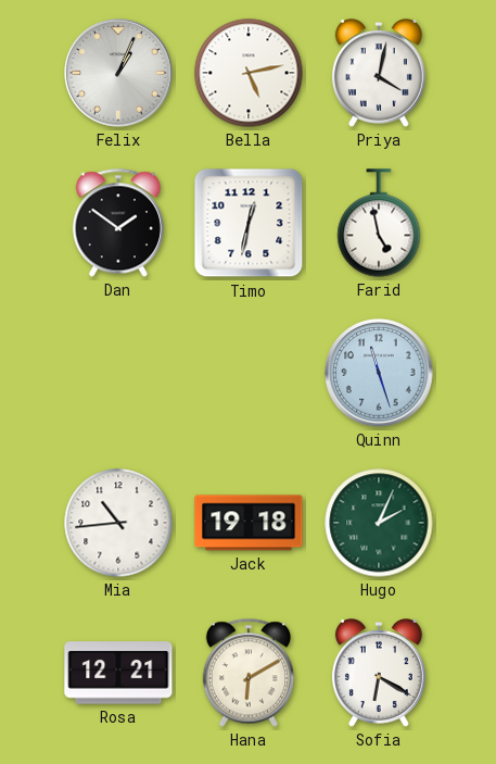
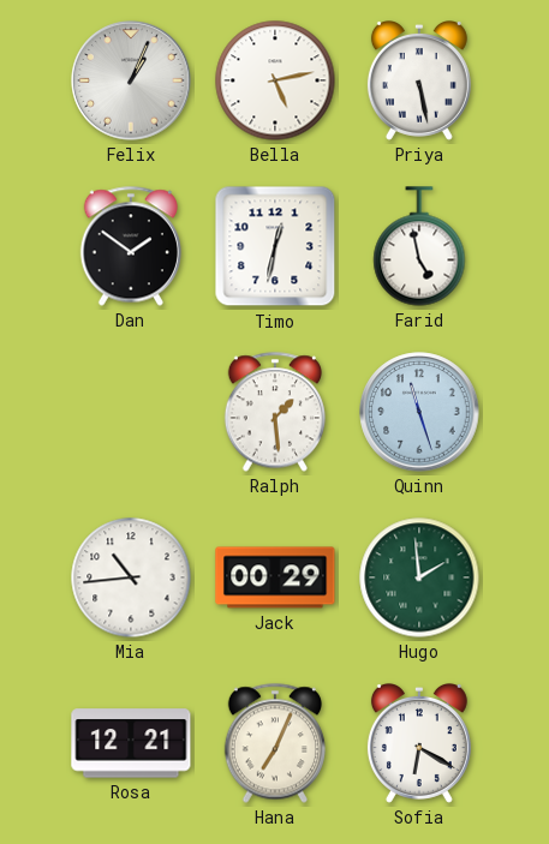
Priya: 4:02 -> 5:28
Ralph: none -> 1:29
Jack: 19:18 -> 00:29
Hugo: 2:04 -> 1:59
Hana: 6:10 -> 7:04
